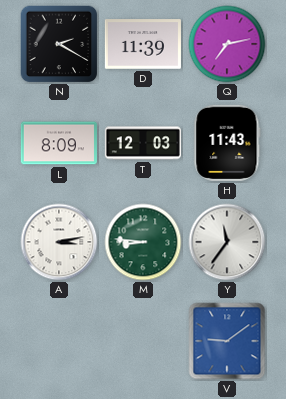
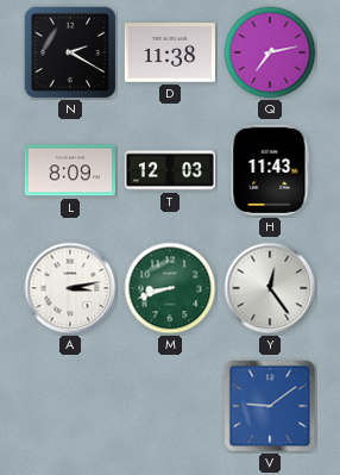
D: 11:39 -> 11:38
M: 8:46 -> 8:42
Y: 11:36 -> 12:24
